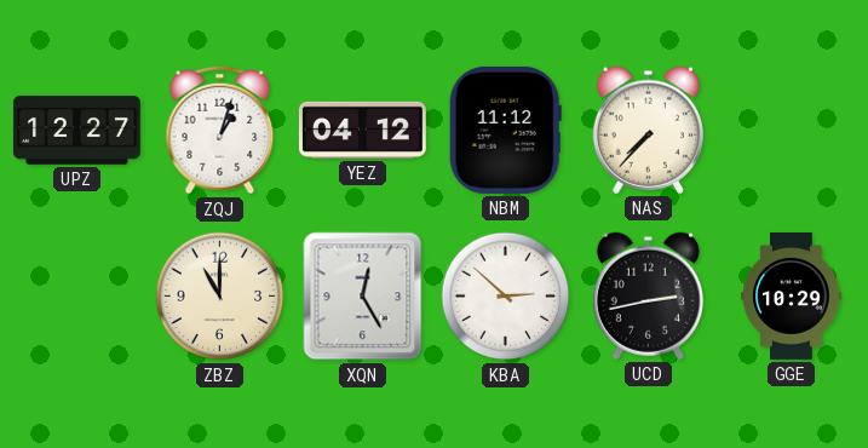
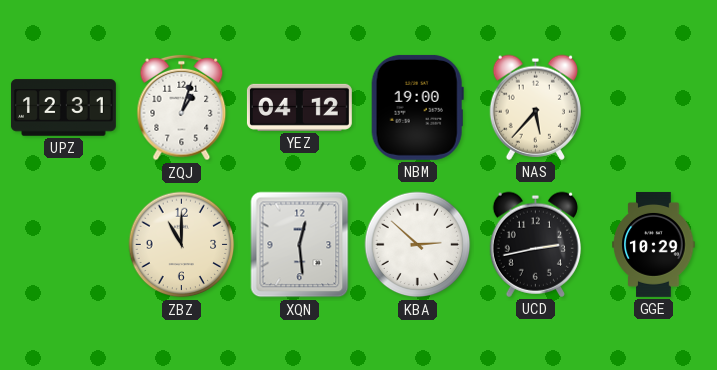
UPZ: 12:27 -> 12:31
NBM: 11:12 -> 19:00
NAS: 7:37 -> 5:37
XQN: 12:25 -> 12:29
